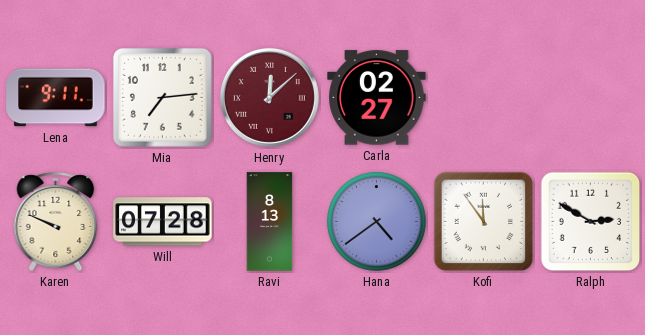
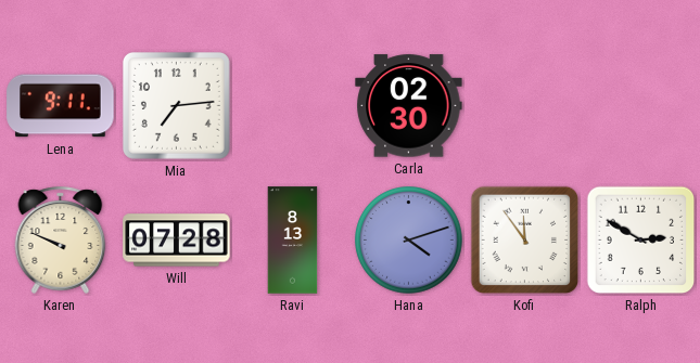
Henry: 12:08 -> none
Carla: 02:27 -> 02:30
Hana: 4:39 -> 4:12
